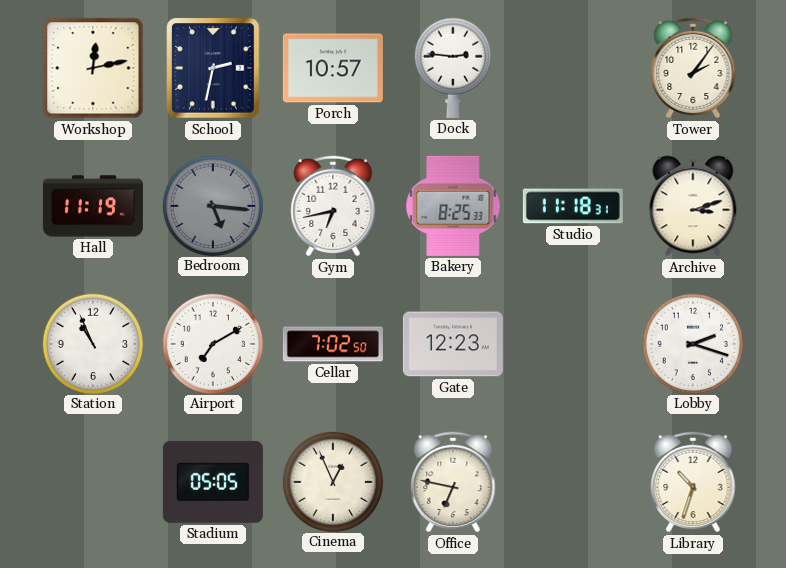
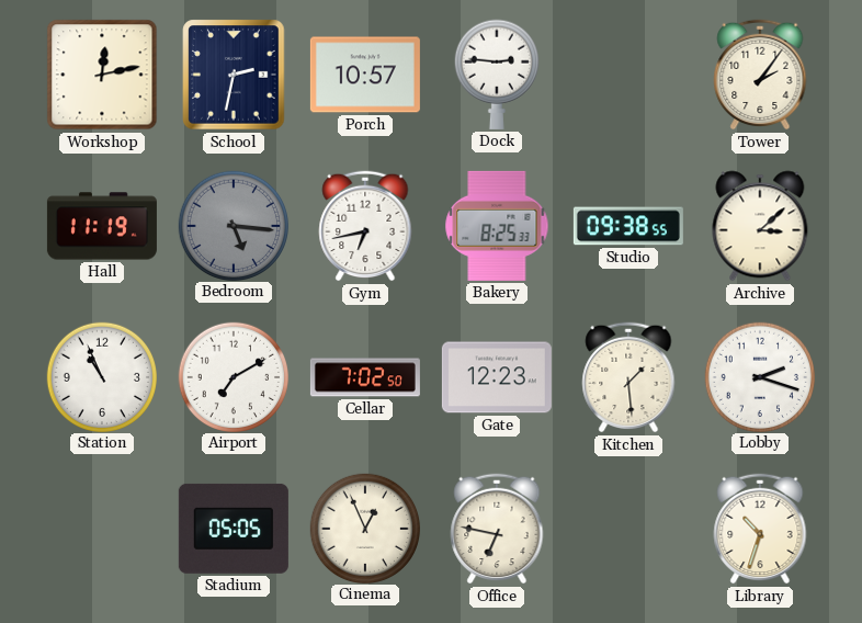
Studio: 11:18 -> 09:38
Archive: 3:12 -> 3:08
Kitchen: none -> 1:29
